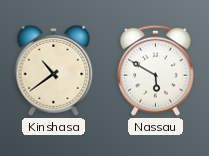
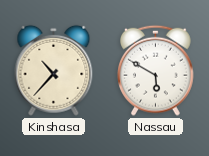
Kinshasa: 10:39 -> 10:37
